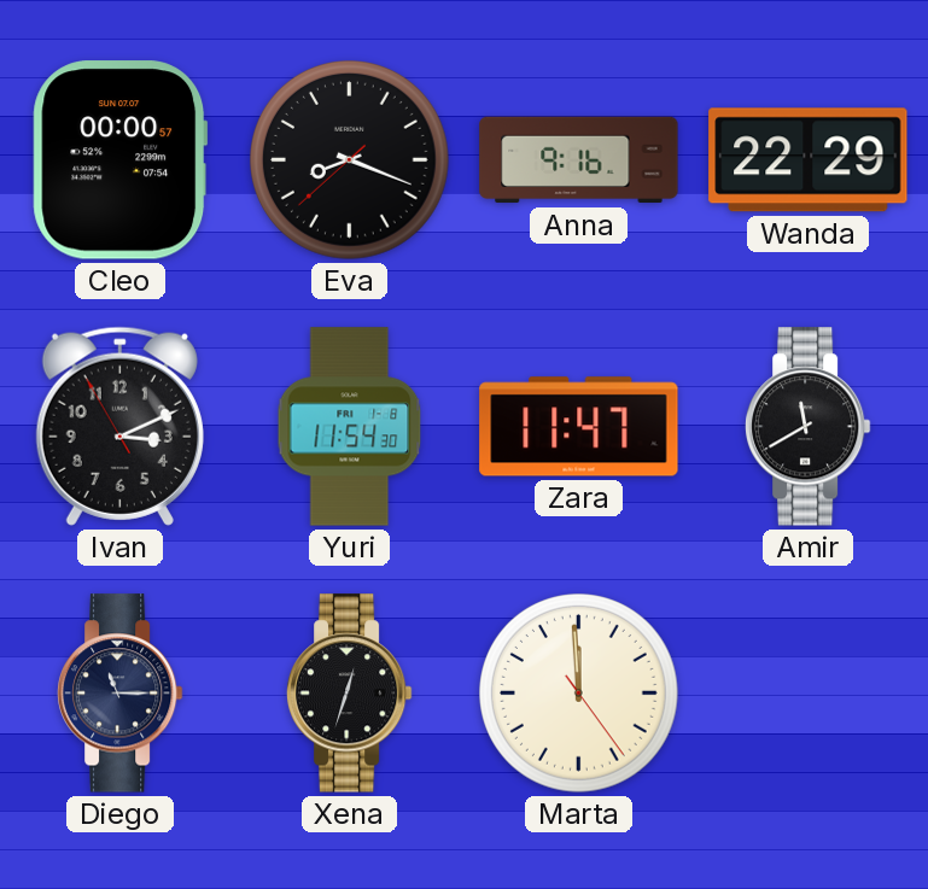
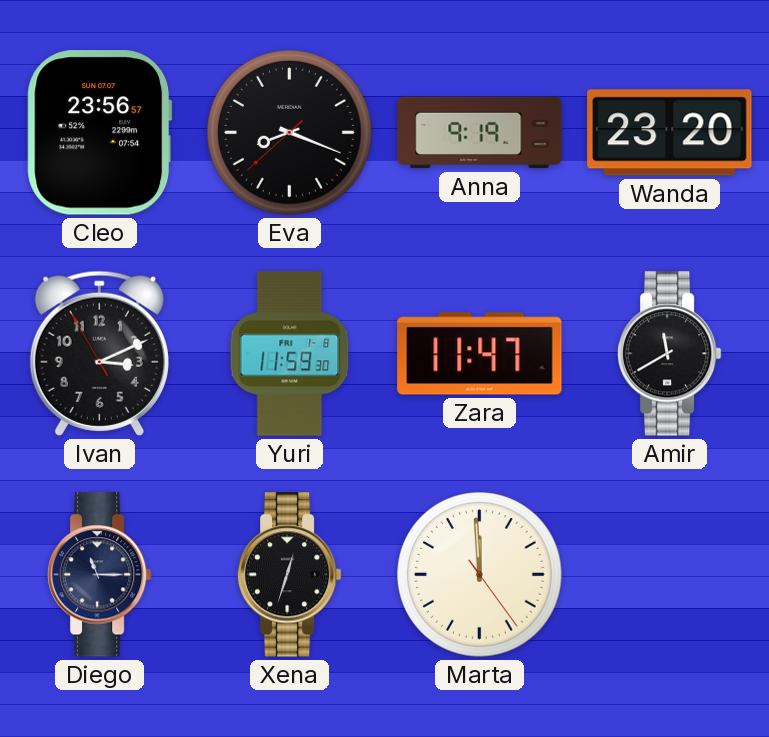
Cleo: 00:00 -> 23:56
Anna: 9:16 -> 9:19
Wanda: 22:29 -> 23:20
Yuri: 11:54 -> 11:59
